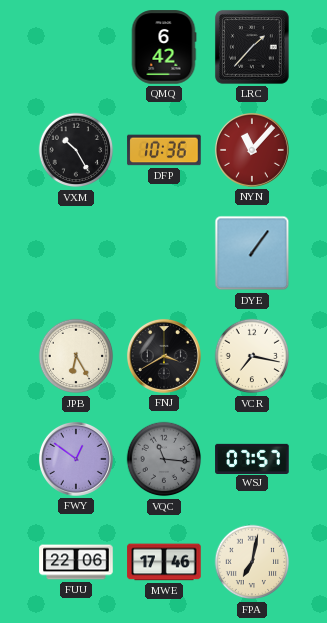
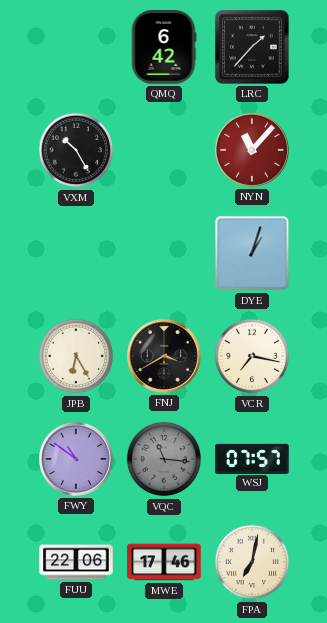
DFP: 10:36 -> none
DYE: 1:06 -> 1:03
FWY: 12:51 -> 10:51
